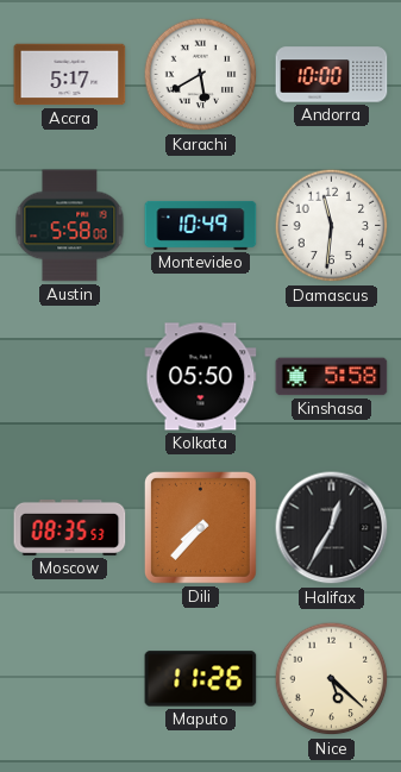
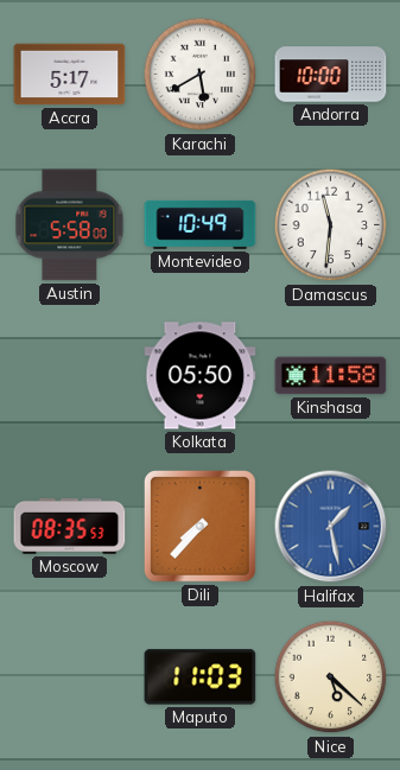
Kinshasa: 5:58 -> 11:58
Halifax: 12:35 -> 1:28
Halifax dial: black -> blue
Maputo: 11:26 -> 11:03
